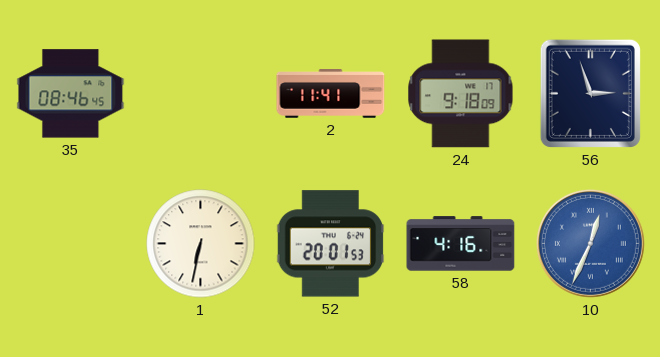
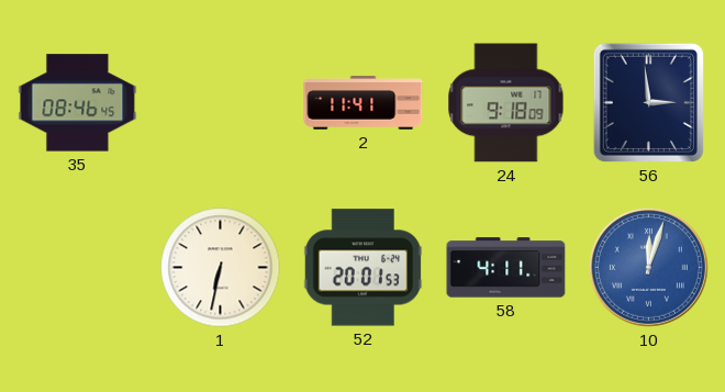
56: 2:57 -> 2:59
58: 4:16 -> 4:11
10: 12:34 -> 12:03
